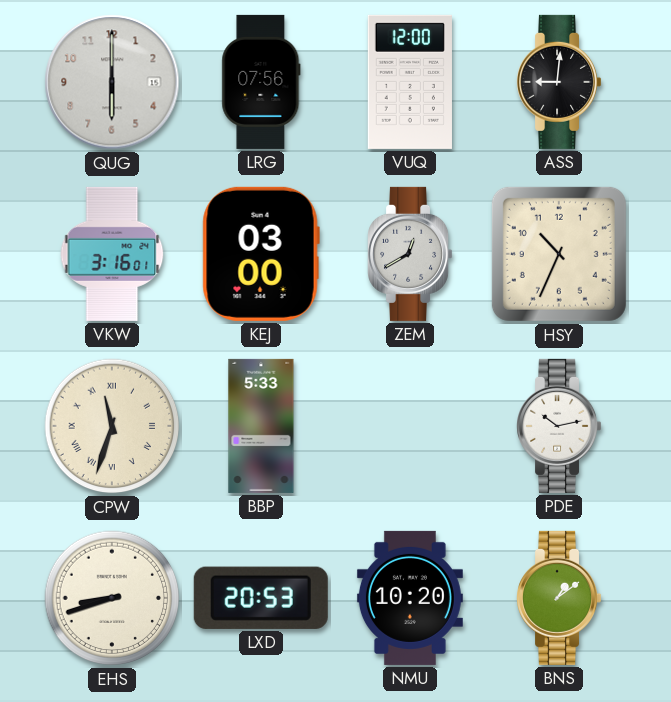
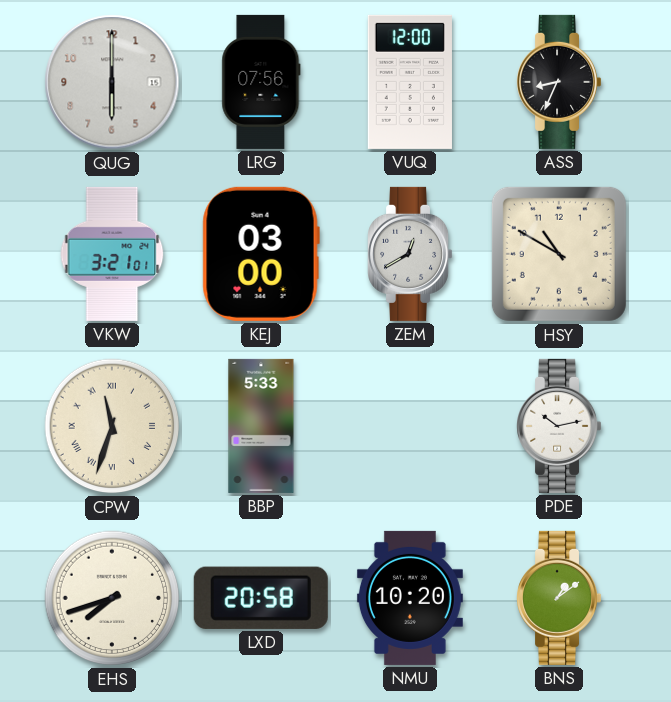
ASS: 9:01 -> 8:34
VKW: 3:16 -> 3:21
HSY: 10:34 -> 10:50
EHS: 8:42 -> 7:42
LXD: 20:53 -> 20:58
